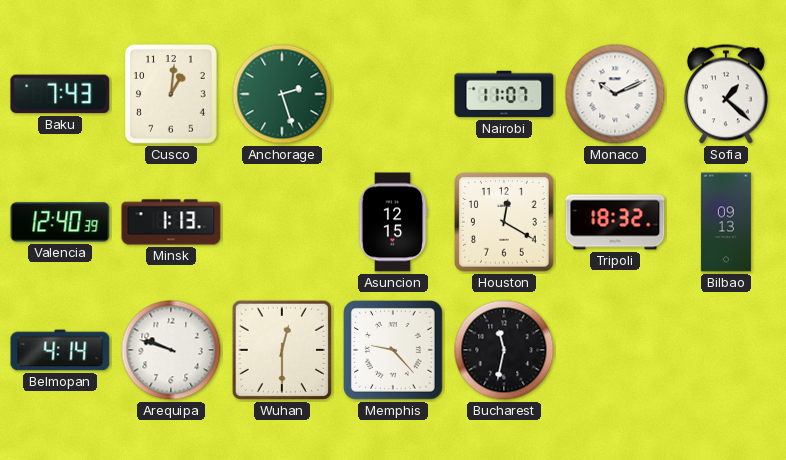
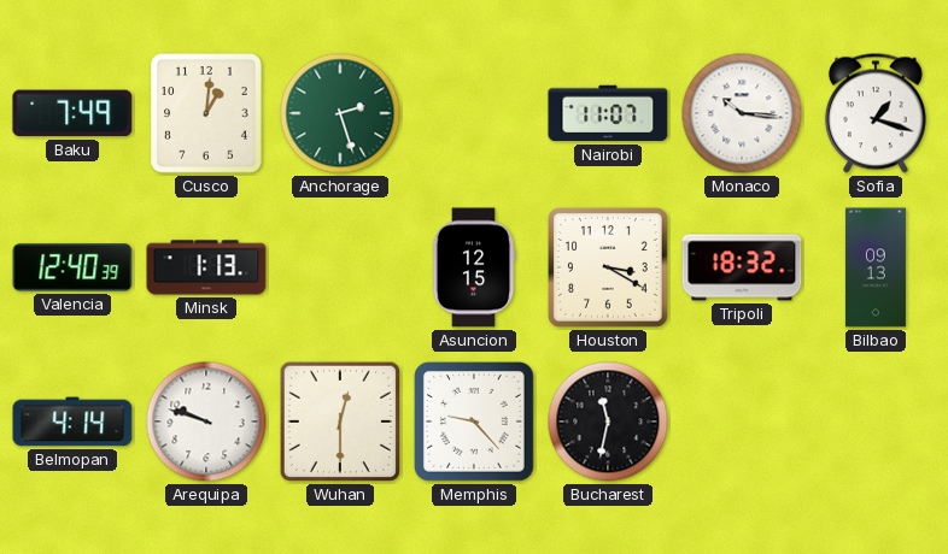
Baku: 7:43 -> 7:49
Monaco: 10:11 -> 10:16
Sofia: 1:22 -> 1:18
Houston: 12:20 -> 3:20
